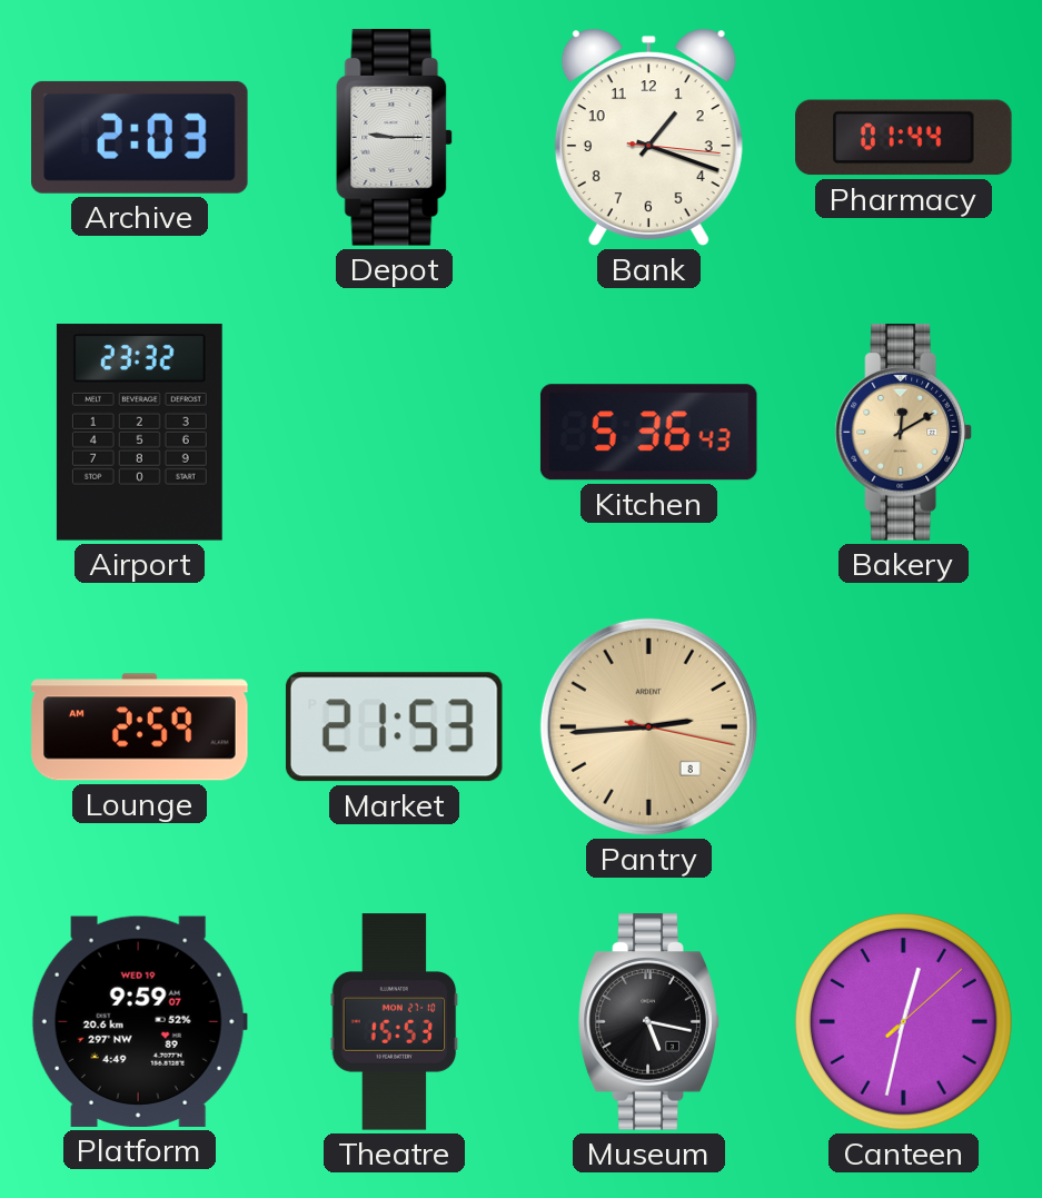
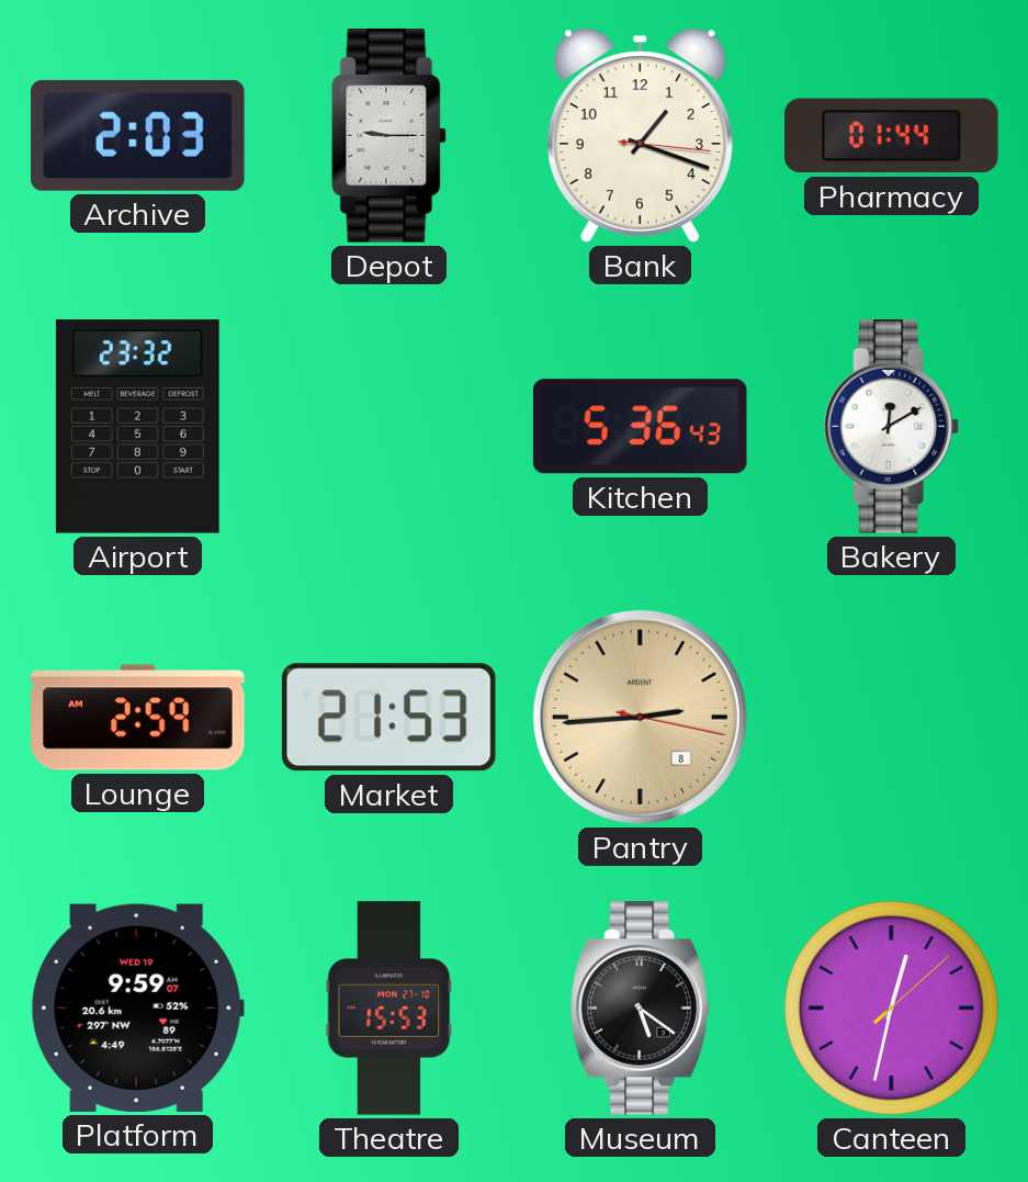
Bakery dial: champagne -> white
Museum: 5:17 -> 5:21
